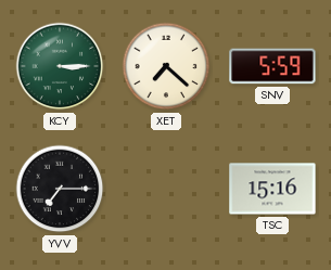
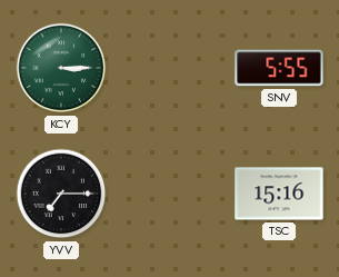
XET: 7:22 -> none
SNV: 5:59 -> 5:55
